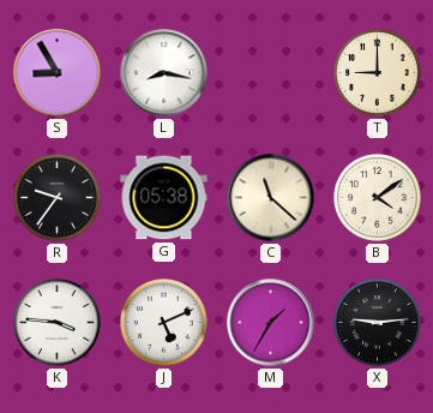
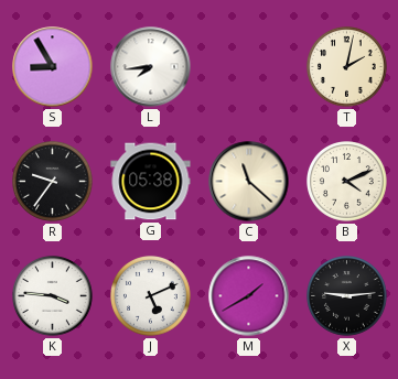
L: 8:17 -> 7:44
T: 9:00 -> 2:02
B: 4:09 -> 4:11
M: 1:35 -> 1:40
